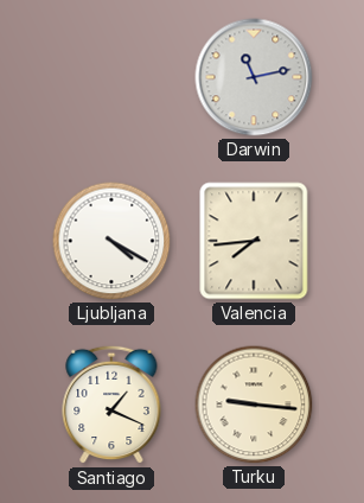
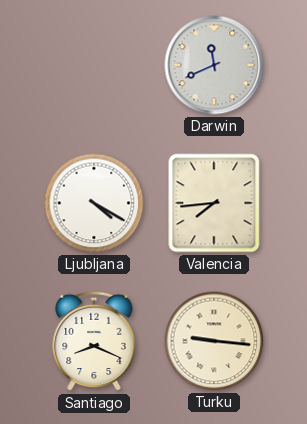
Darwin: 11:13 -> 11:41
Santiago: 1:19 -> 8:19
